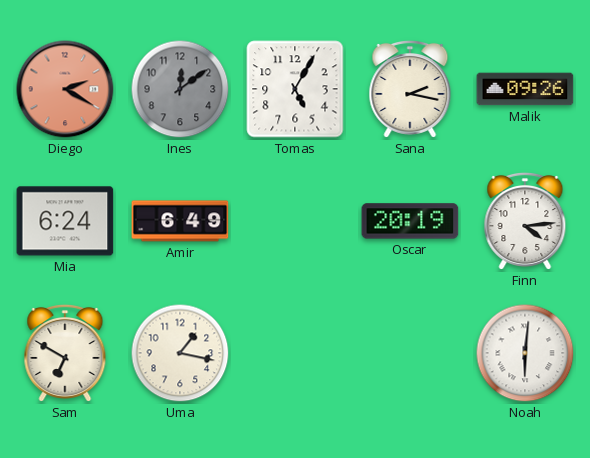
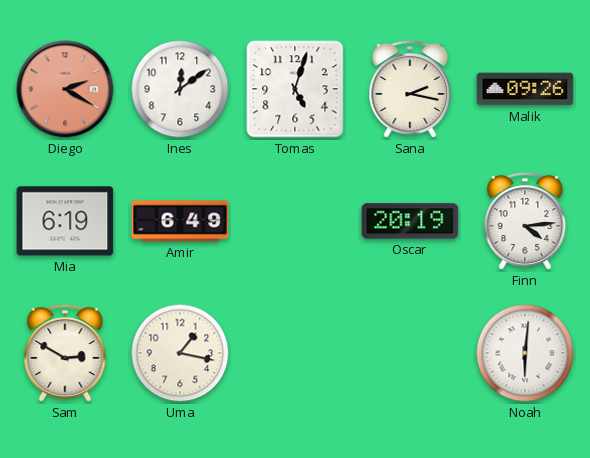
Ines dial: grey -> white
Tomas: 5:05 -> 5:03
Mia: 6:24 -> 6:19
Sam: 6:50 -> 2:50
